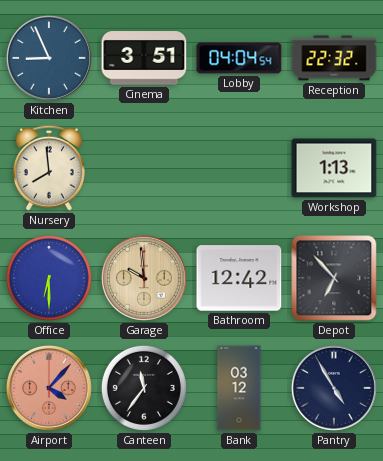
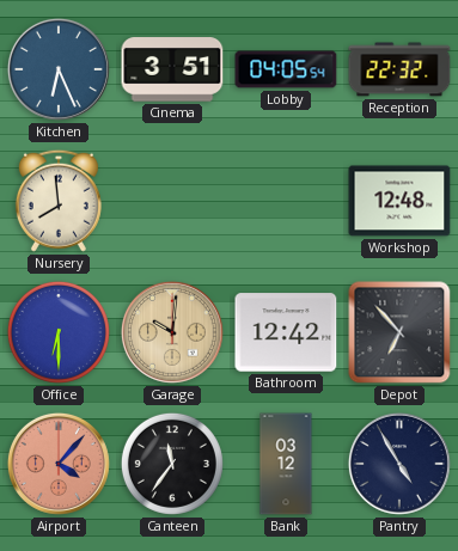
Kitchen: 8:56 -> 6:26
Lobby: 04:04 -> 04:05
Workshop: 1:13 -> 12:48
Garage: 9:59 -> 10:01
